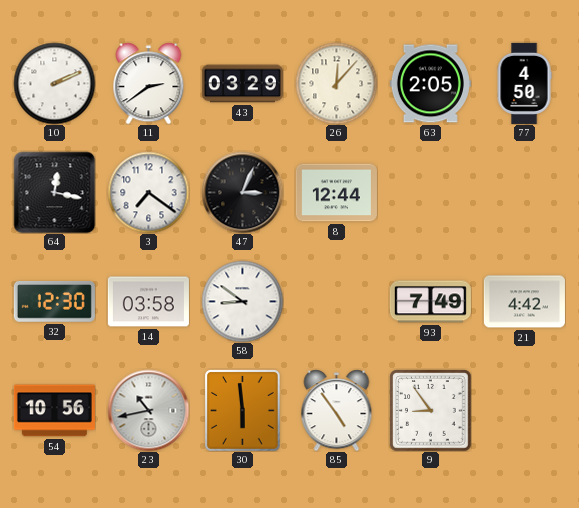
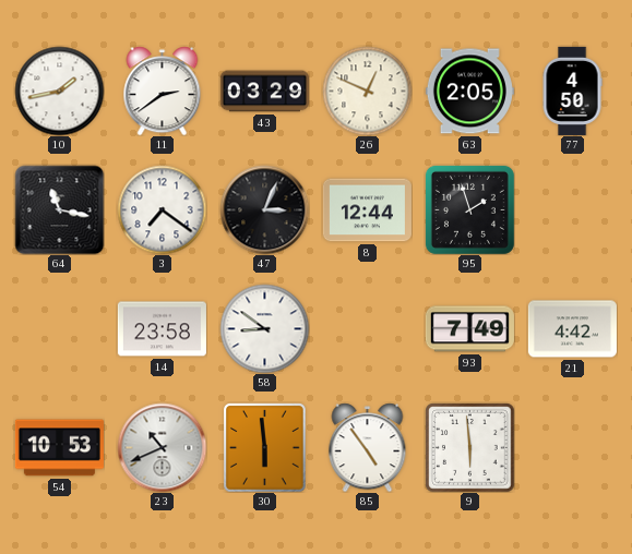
10: 2:11 -> 1:43
26: 12:07 -> 12:49
64: 12:17 -> 11:17
95: none -> 1:57
32: 12:30 -> none
14: 03:58 -> 23:58
54: 10:56 -> 10:53
23: 10:43 -> 10:41
9: 8:54 -> 5:59
